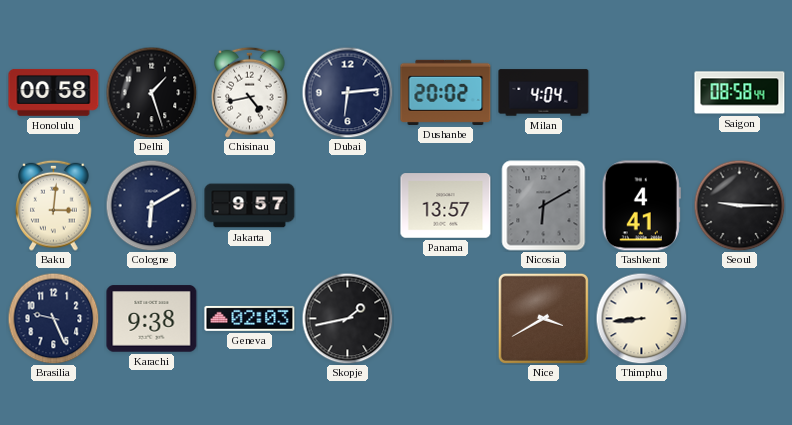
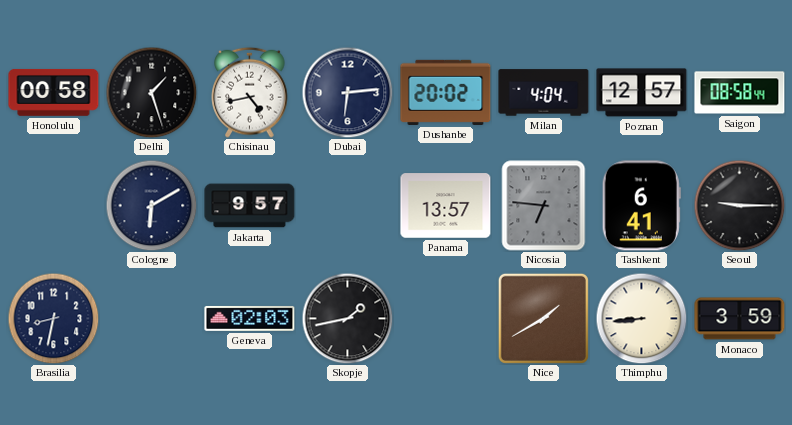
Poznan: none -> 12:57
Baku: 3:01 -> none
Nicosia: 6:10 -> 6:46
Tashkent: 4:41 -> 6:41
Brasilia: 9:26 -> 8:32
Karachi: 9:38 -> none
Nice: 3:40 -> 1:40
Monaco: none -> 3:59
